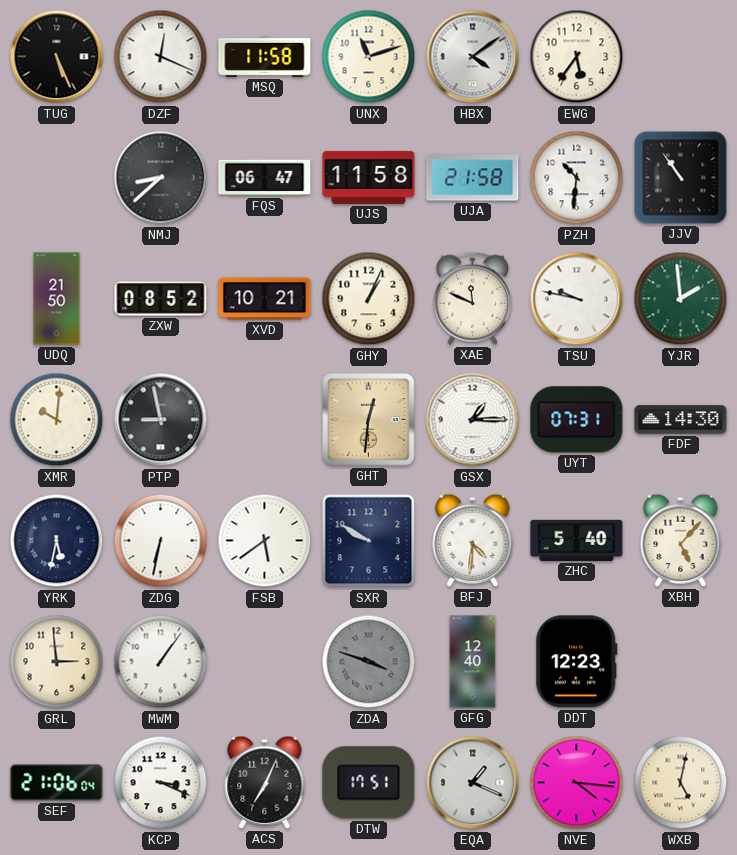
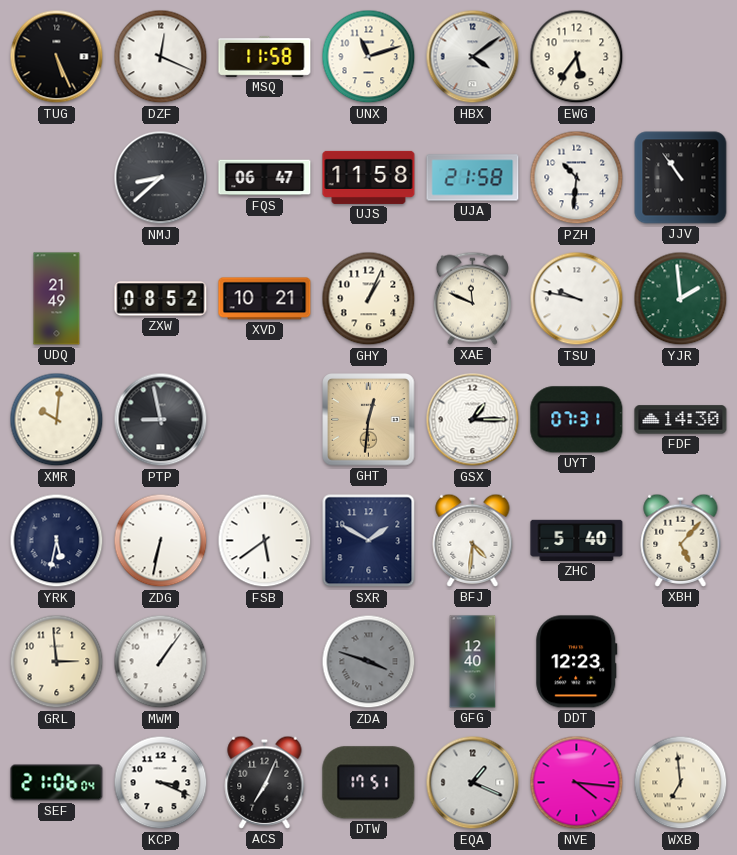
UDQ: 21:50 -> 21:49
SXR: 9:50 -> 1:50
WXB: 5:02 -> 6:59
